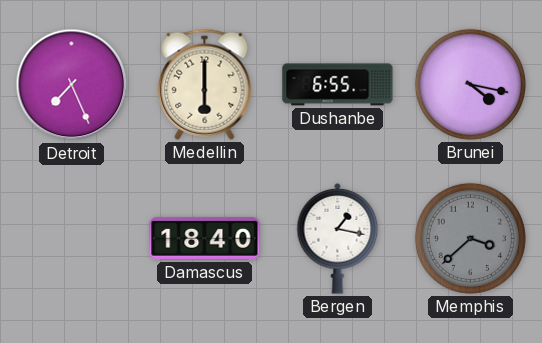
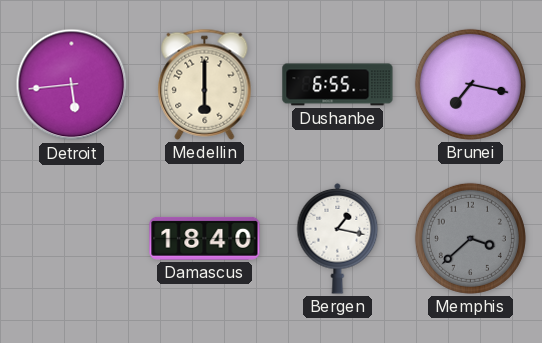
Detroit: 7:26 -> 5:44
Brunei: 4:17 -> 7:17
